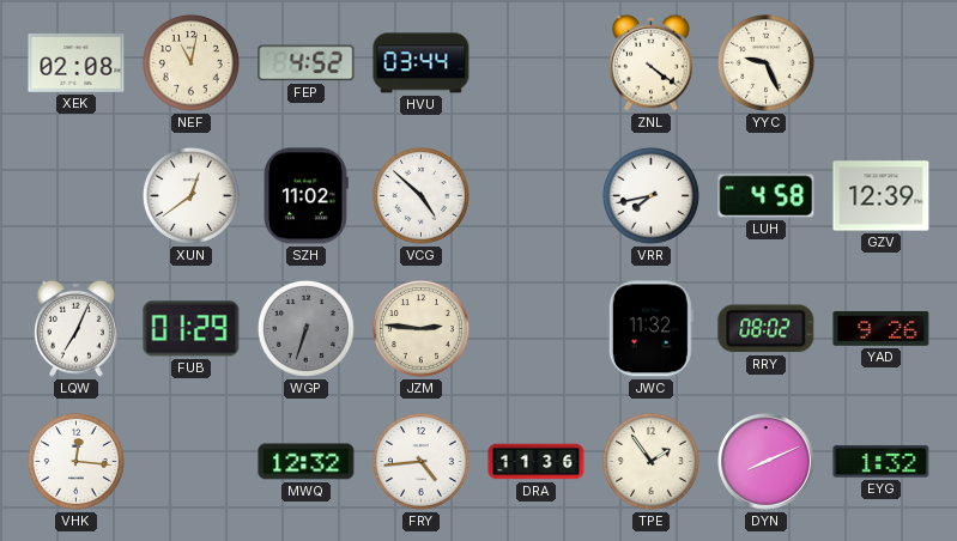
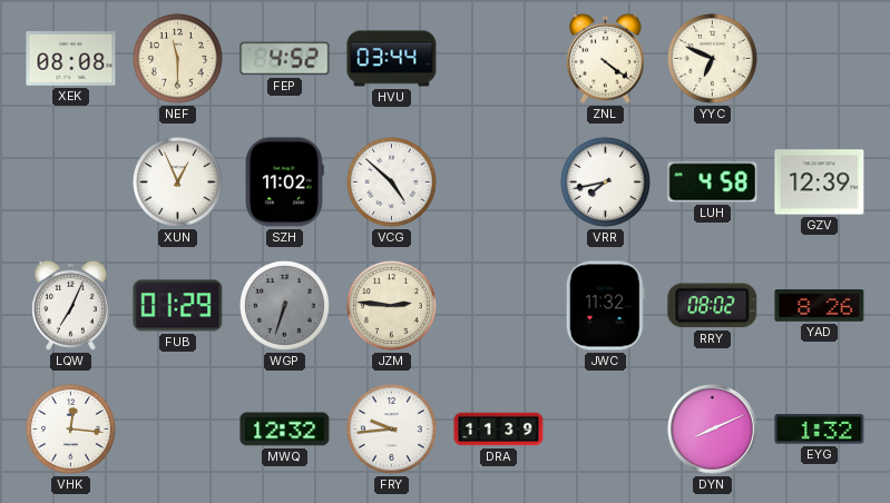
XEK: 02:08 -> 08:08
NEF: 11:02 -> 11:30
YYC: 9:26 -> 6:49
XUN: 12:39 -> 12:56
YAD: 9:26 -> 8:26
FRY: 4:44 -> 9:44
DRA: 11:36 -> 11:39
TPE: 1:54 -> none
